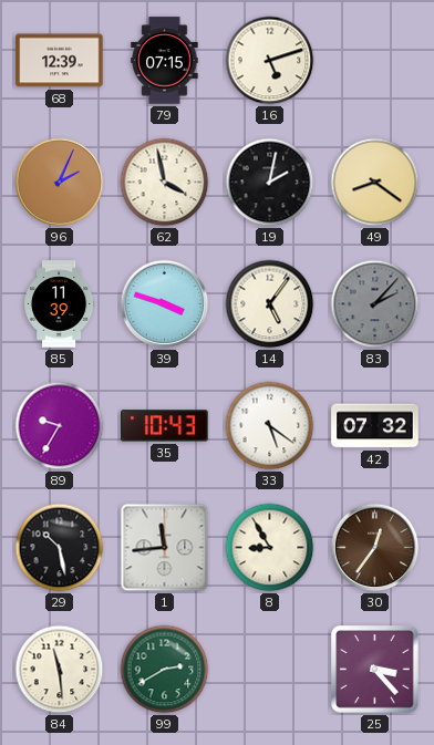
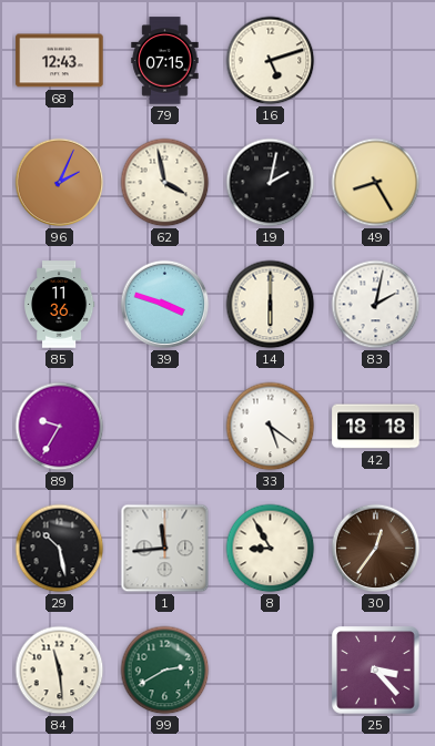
68: 12:39 -> 12:43
49: 8:21 -> 8:25
85: 11:39 -> 11:36
14: 5:06 -> 6:00
83: 2:07 -> 2:02
83 dial: grey -> white
35: 10:43 -> none
42: 07:32 -> 18:18
